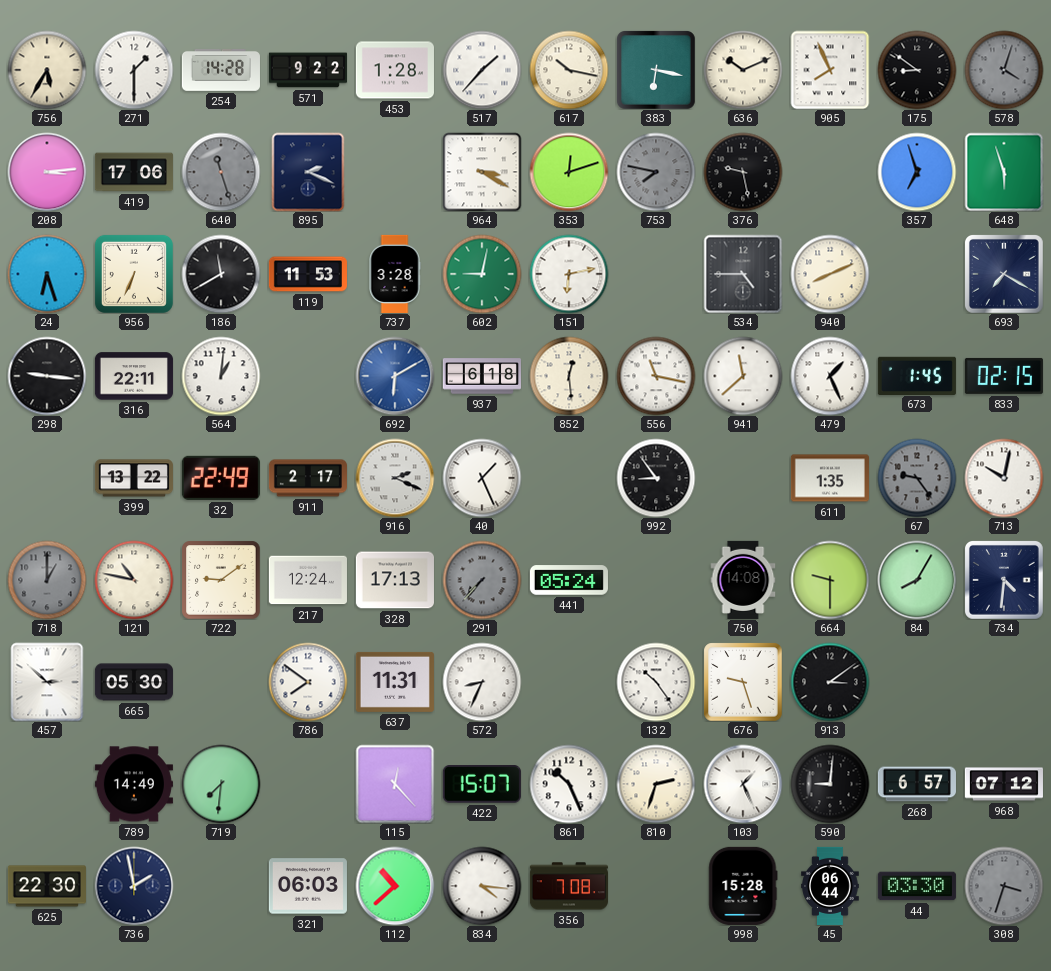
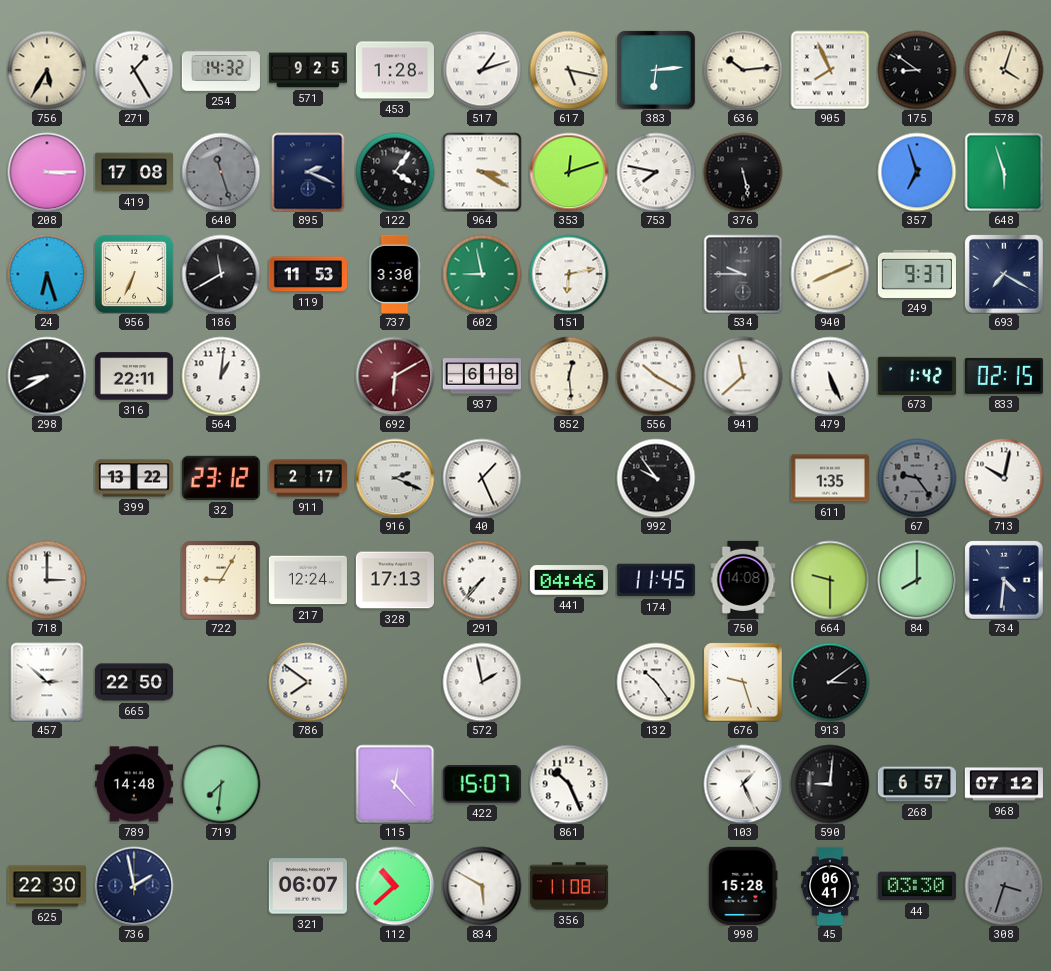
271: 1:30 -> 1:25
254: 14:28 -> 14:32
571: 9:22 -> 9:25
517: 1:37 -> 1:12
617: 10:17 -> 5:17
383: 6:17 -> 6:14
636: 10:11 -> 10:14
578 dial: grey -> cream
208: 3:14 -> 3:15
419: 17:06 -> 17:08
122: none -> 4:06
753 dial: grey -> white
376: 9:28 -> 5:28
737: 3:28 -> 3:30
602: 9:02 -> 8:58
534: 4:45 -> 9:45
249: none -> 9:37
298: 9:16 -> 8:40
692 dial: blue -> burgundy
556: 11:17 -> 10:20
479: 1:26 -> 5:26
673: 1:45 -> 1:42
32: 22:49 -> 23:12
992: 8:54 -> 9:54
718: 1:00 -> 3:00
718 dial: grey -> white
121: 10:47 -> none
722: 9:09 -> 9:05
291 dial: grey -> white
441: 05:24 -> 04:46
174: none -> 11:45
84: 8:05 -> 8:00
665: 05:30 -> 22:50
637: 11:31 -> none
572: 8:34 -> 1:58
789: 14:49 -> 14:48
810: 2:33 -> none
321: 06:03 -> 06:07
834: 4:16 -> 5:50
356: 7:08 -> 11:08
45: 06:44 -> 06:41
